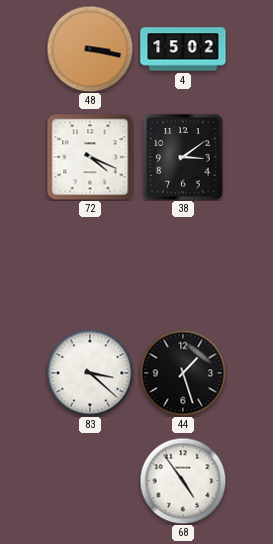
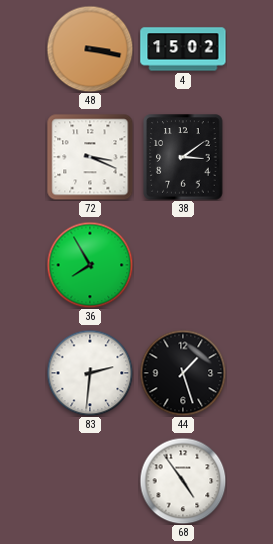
72: 4:19 -> 3:19
36: none -> 7:55
83: 3:22 -> 2:31
